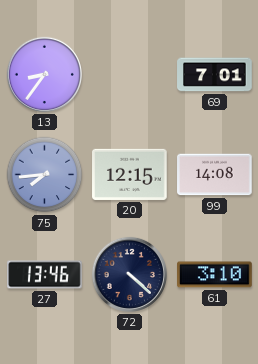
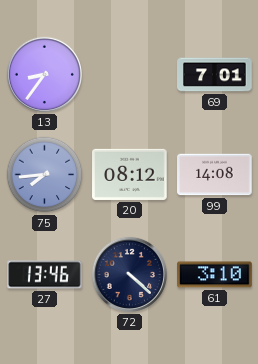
20: 12:15 -> 08:12
